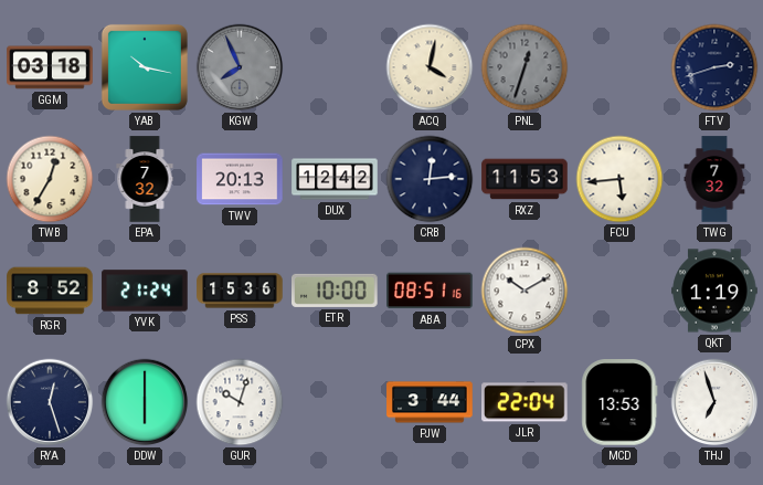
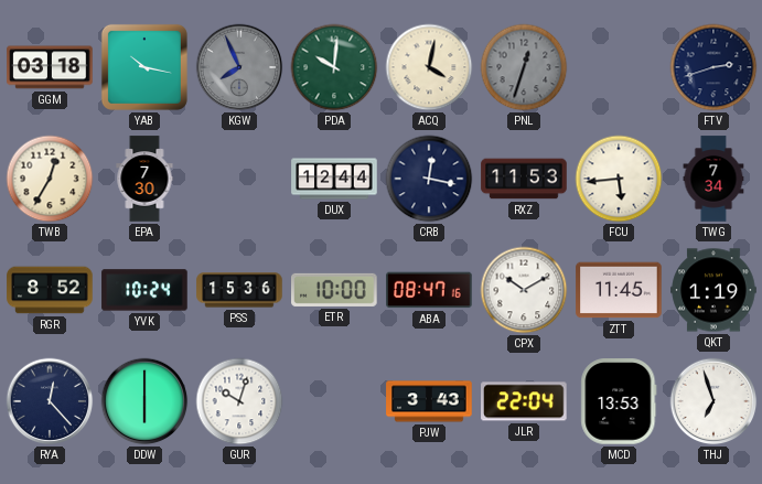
PDA: none -> 10:01
EPA: 7:32 -> 7:30
TWV: 20:13 -> none
DUX: 12:42 -> 12:44
CRB: 12:14 -> 12:17
TWG: 7:32 -> 7:34
YVK: 21:24 -> 10:24
ABA: 08:51 -> 08:47
ZTT: none -> 11:45
RYA: 12:27 -> 12:23
PJW: 3:44 -> 3:43
